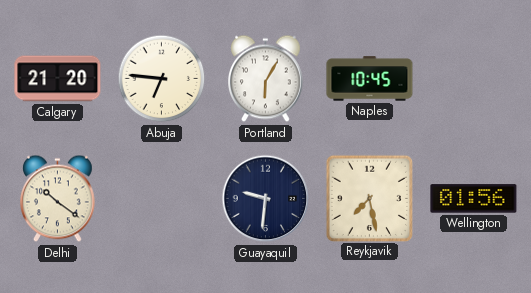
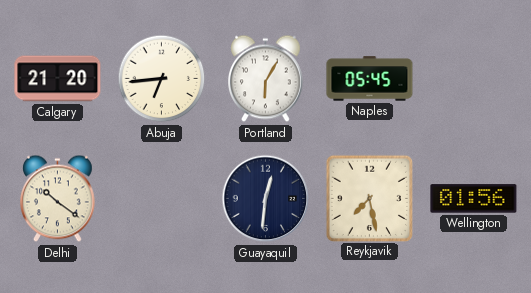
Abuja: 6:46 -> 6:44
Naples: 10:45 -> 05:45
Guayaquil: 9:31 -> 12:31
